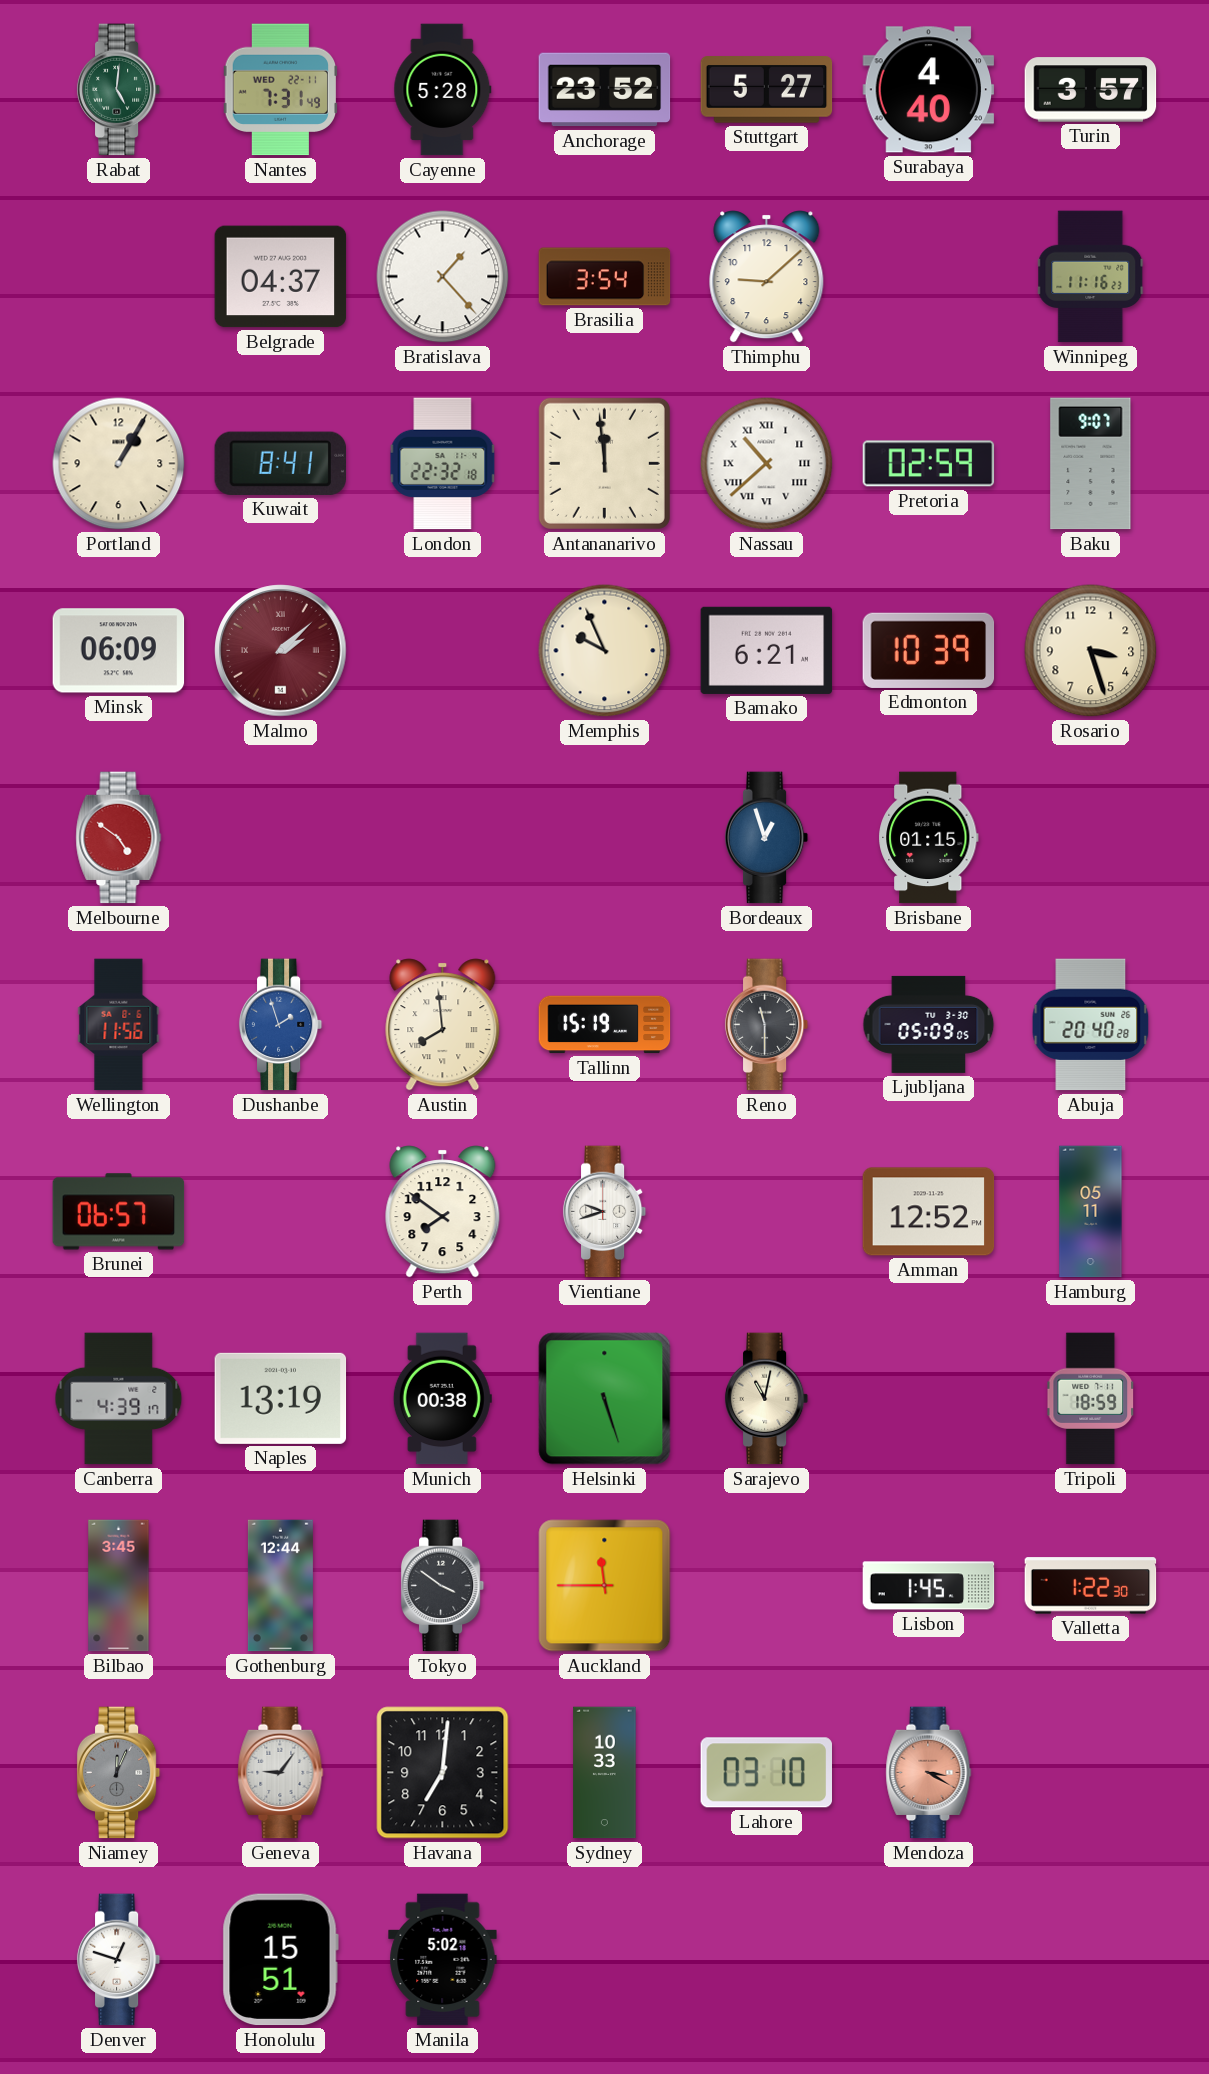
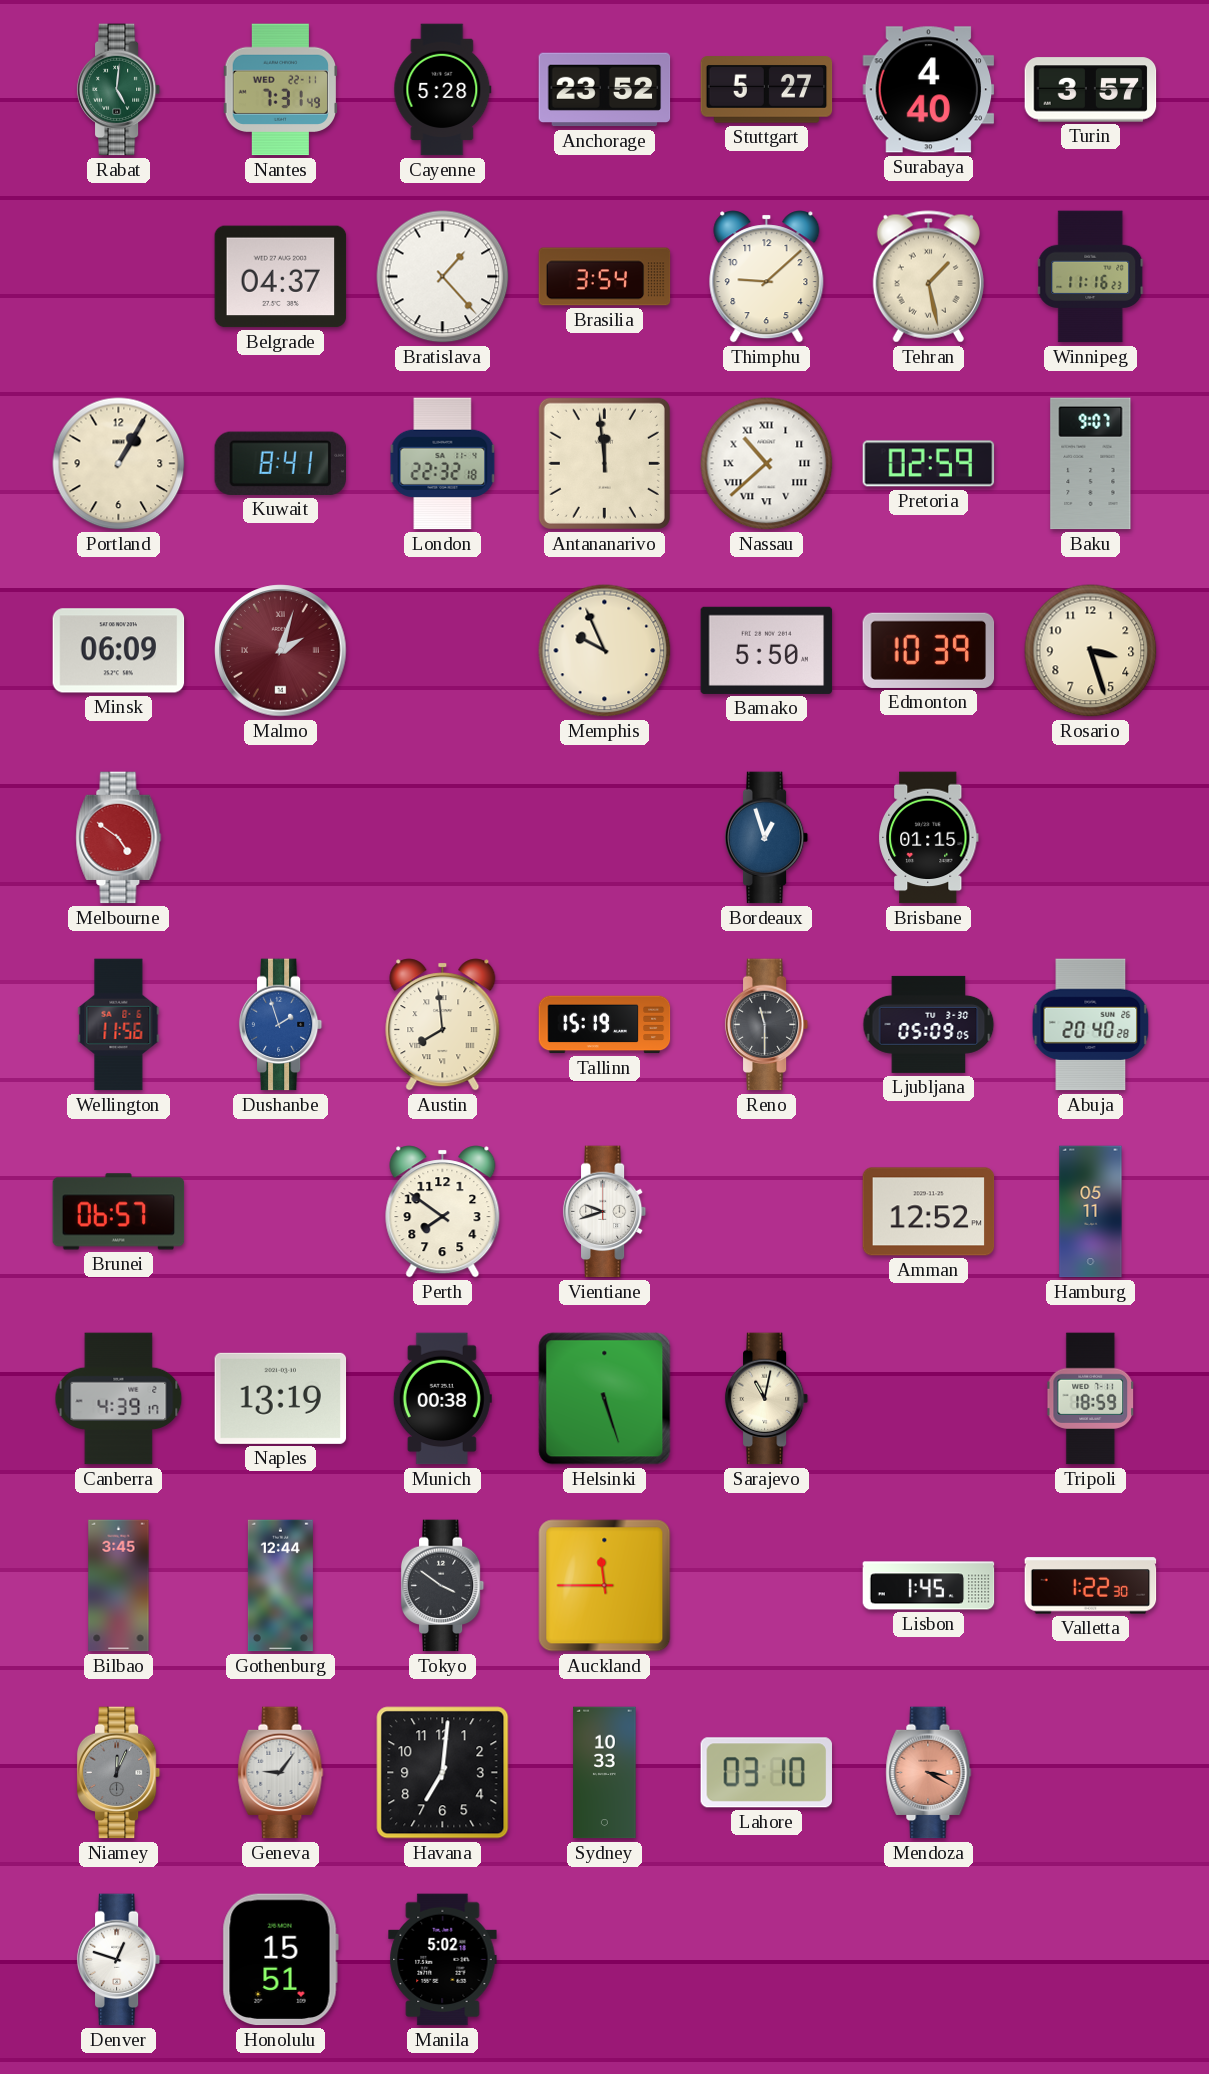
Tehran: none -> 1:28
Malmo: 2:08 -> 2:03
Bamako: 6:21 -> 5:50
